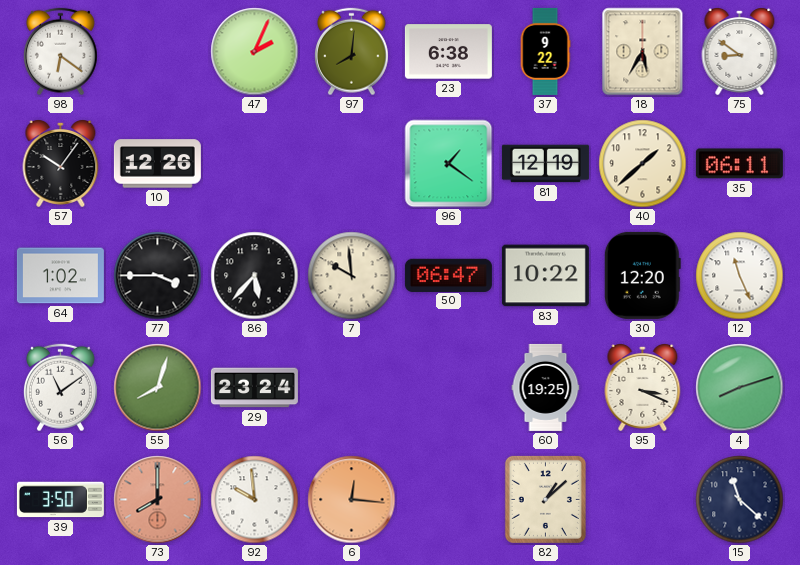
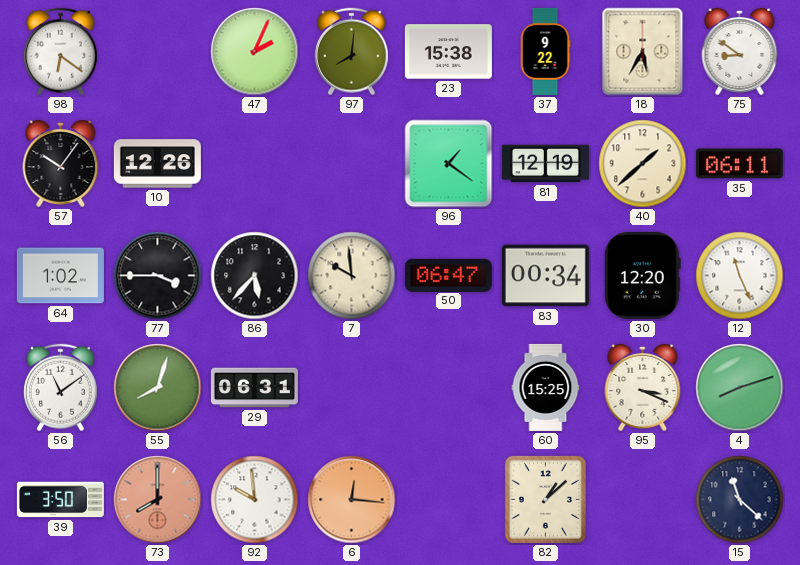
23: 6:38 -> 15:38
83: 10:22 -> 00:34
29: 23:24 -> 06:31
60: 19:25 -> 15:25
